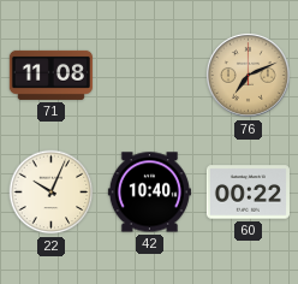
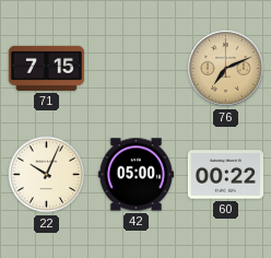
71: 11:08 -> 7:15
42: 10:40 -> 05:00
